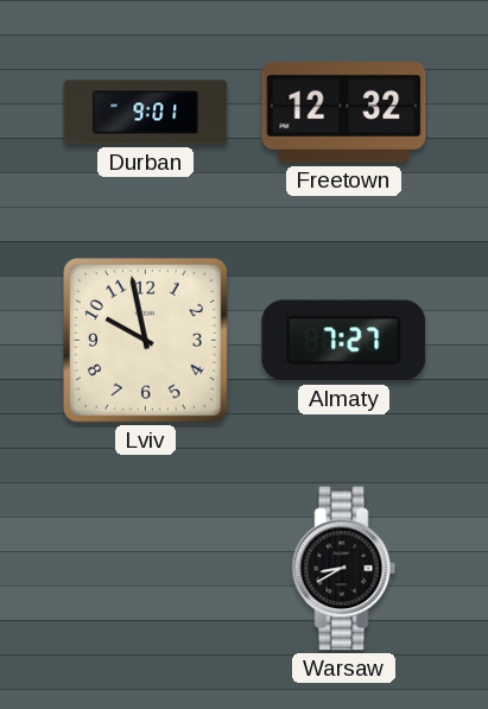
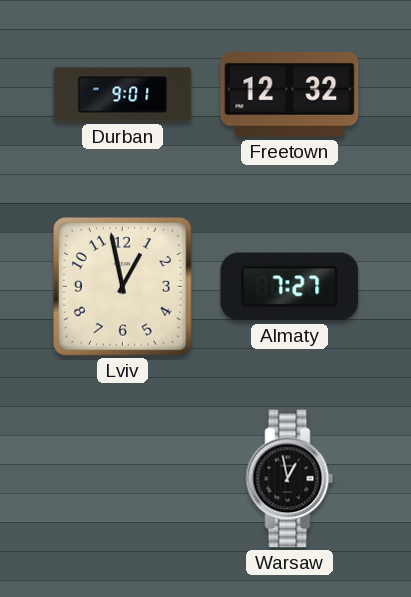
Lviv: 9:58 -> 12:58
Warsaw: 8:40 -> 12:58
